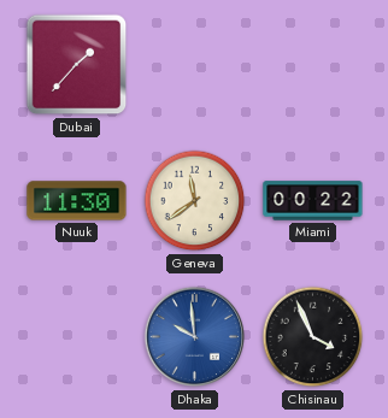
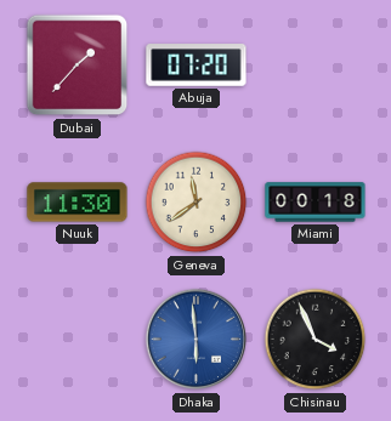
Abuja: none -> 07:20
Miami: 00:22 -> 00:18
Dhaka: 9:59 -> 5:59
